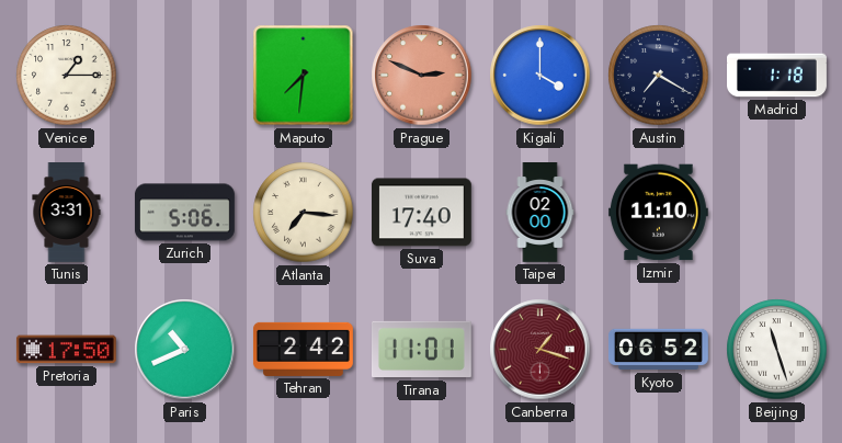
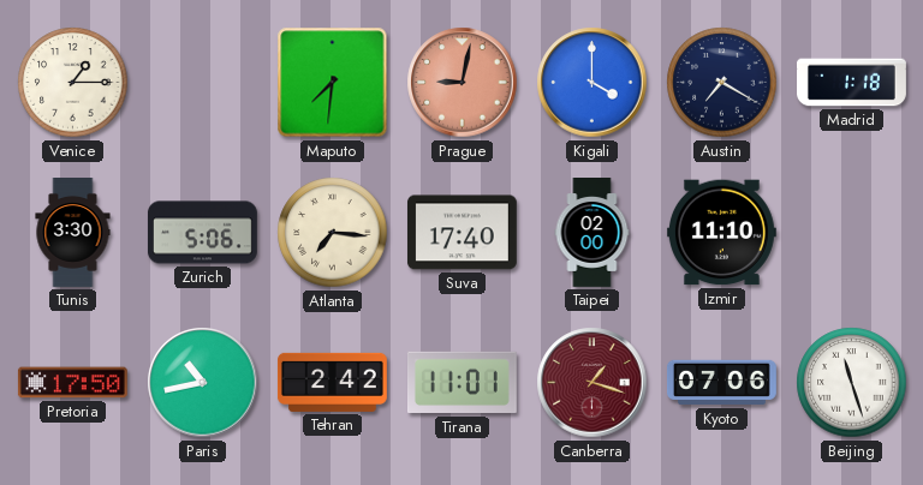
Prague: 2:49 -> 9:02
Tunis: 3:31 -> 3:30
Paris: 10:41 -> 10:43
Kyoto: 06:52 -> 07:06
